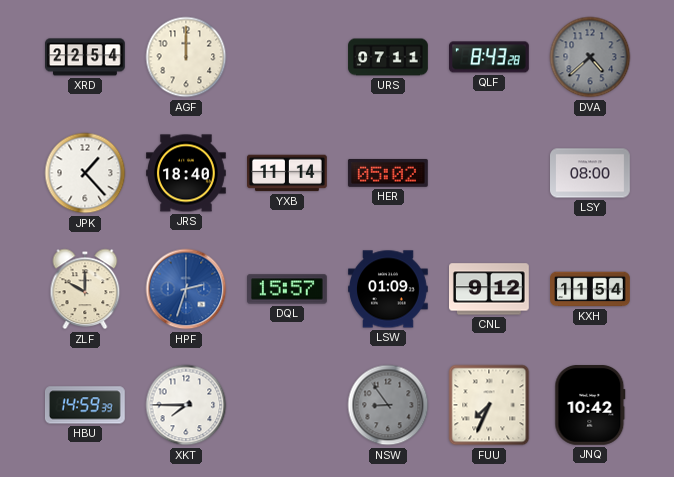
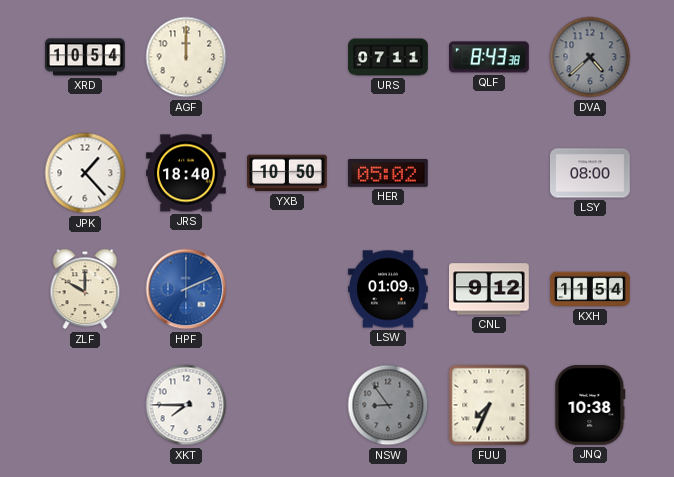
XRD: 22:54 -> 10:54
QLF: 8:43:28 -> 8:43:38
YXB: 11:14 -> 10:50
HPF: 2:33 -> 2:11
DQL: 15:57 -> none
HBU: 14:59 -> none
JNQ: 10:42 -> 10:38
